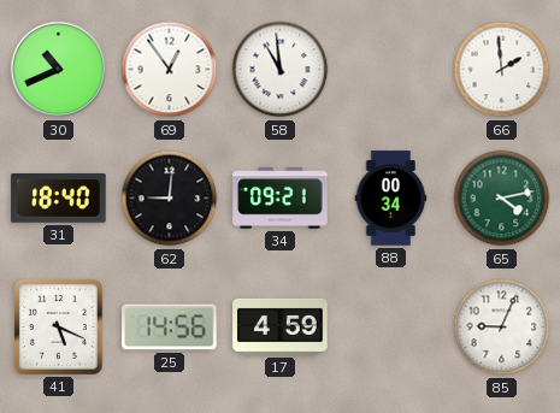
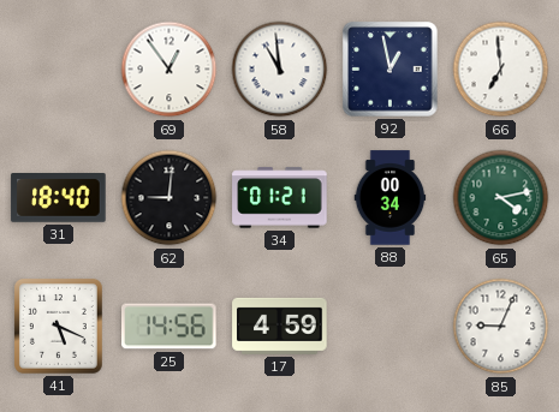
30: 10:41 -> none
92: none -> 12:58
66: 1:59 -> 6:59
34: 09:21 -> 01:21
